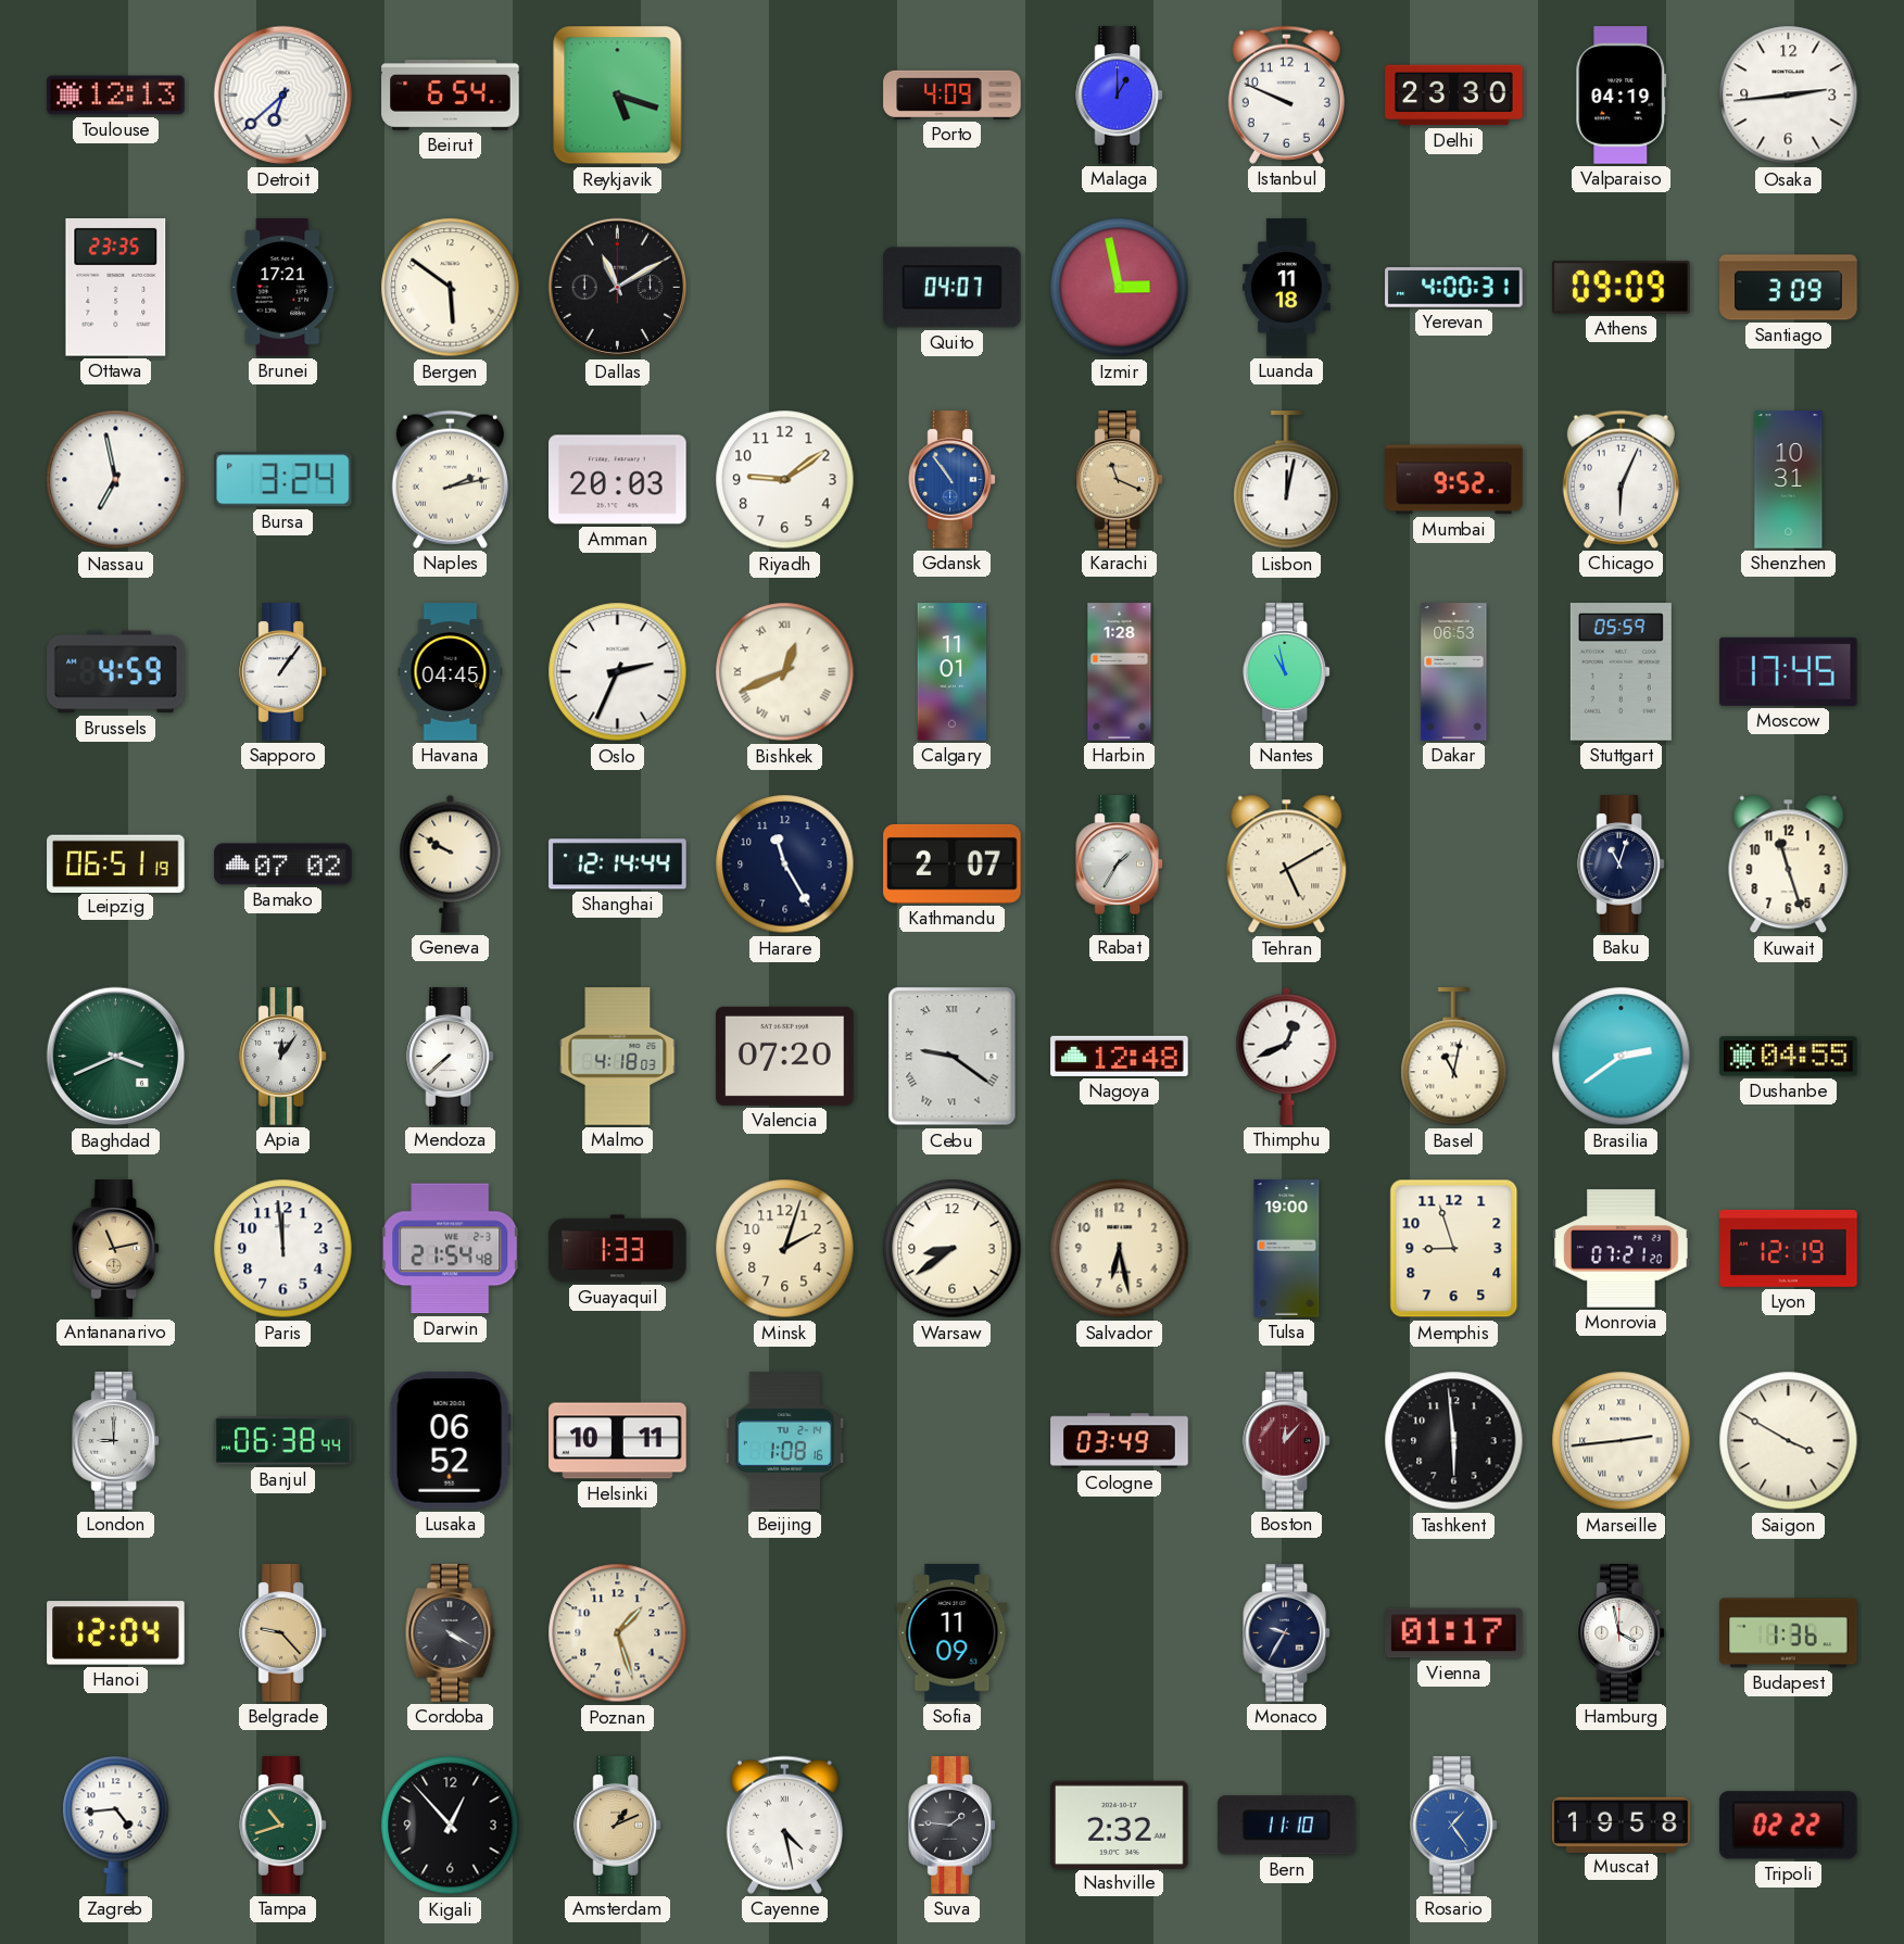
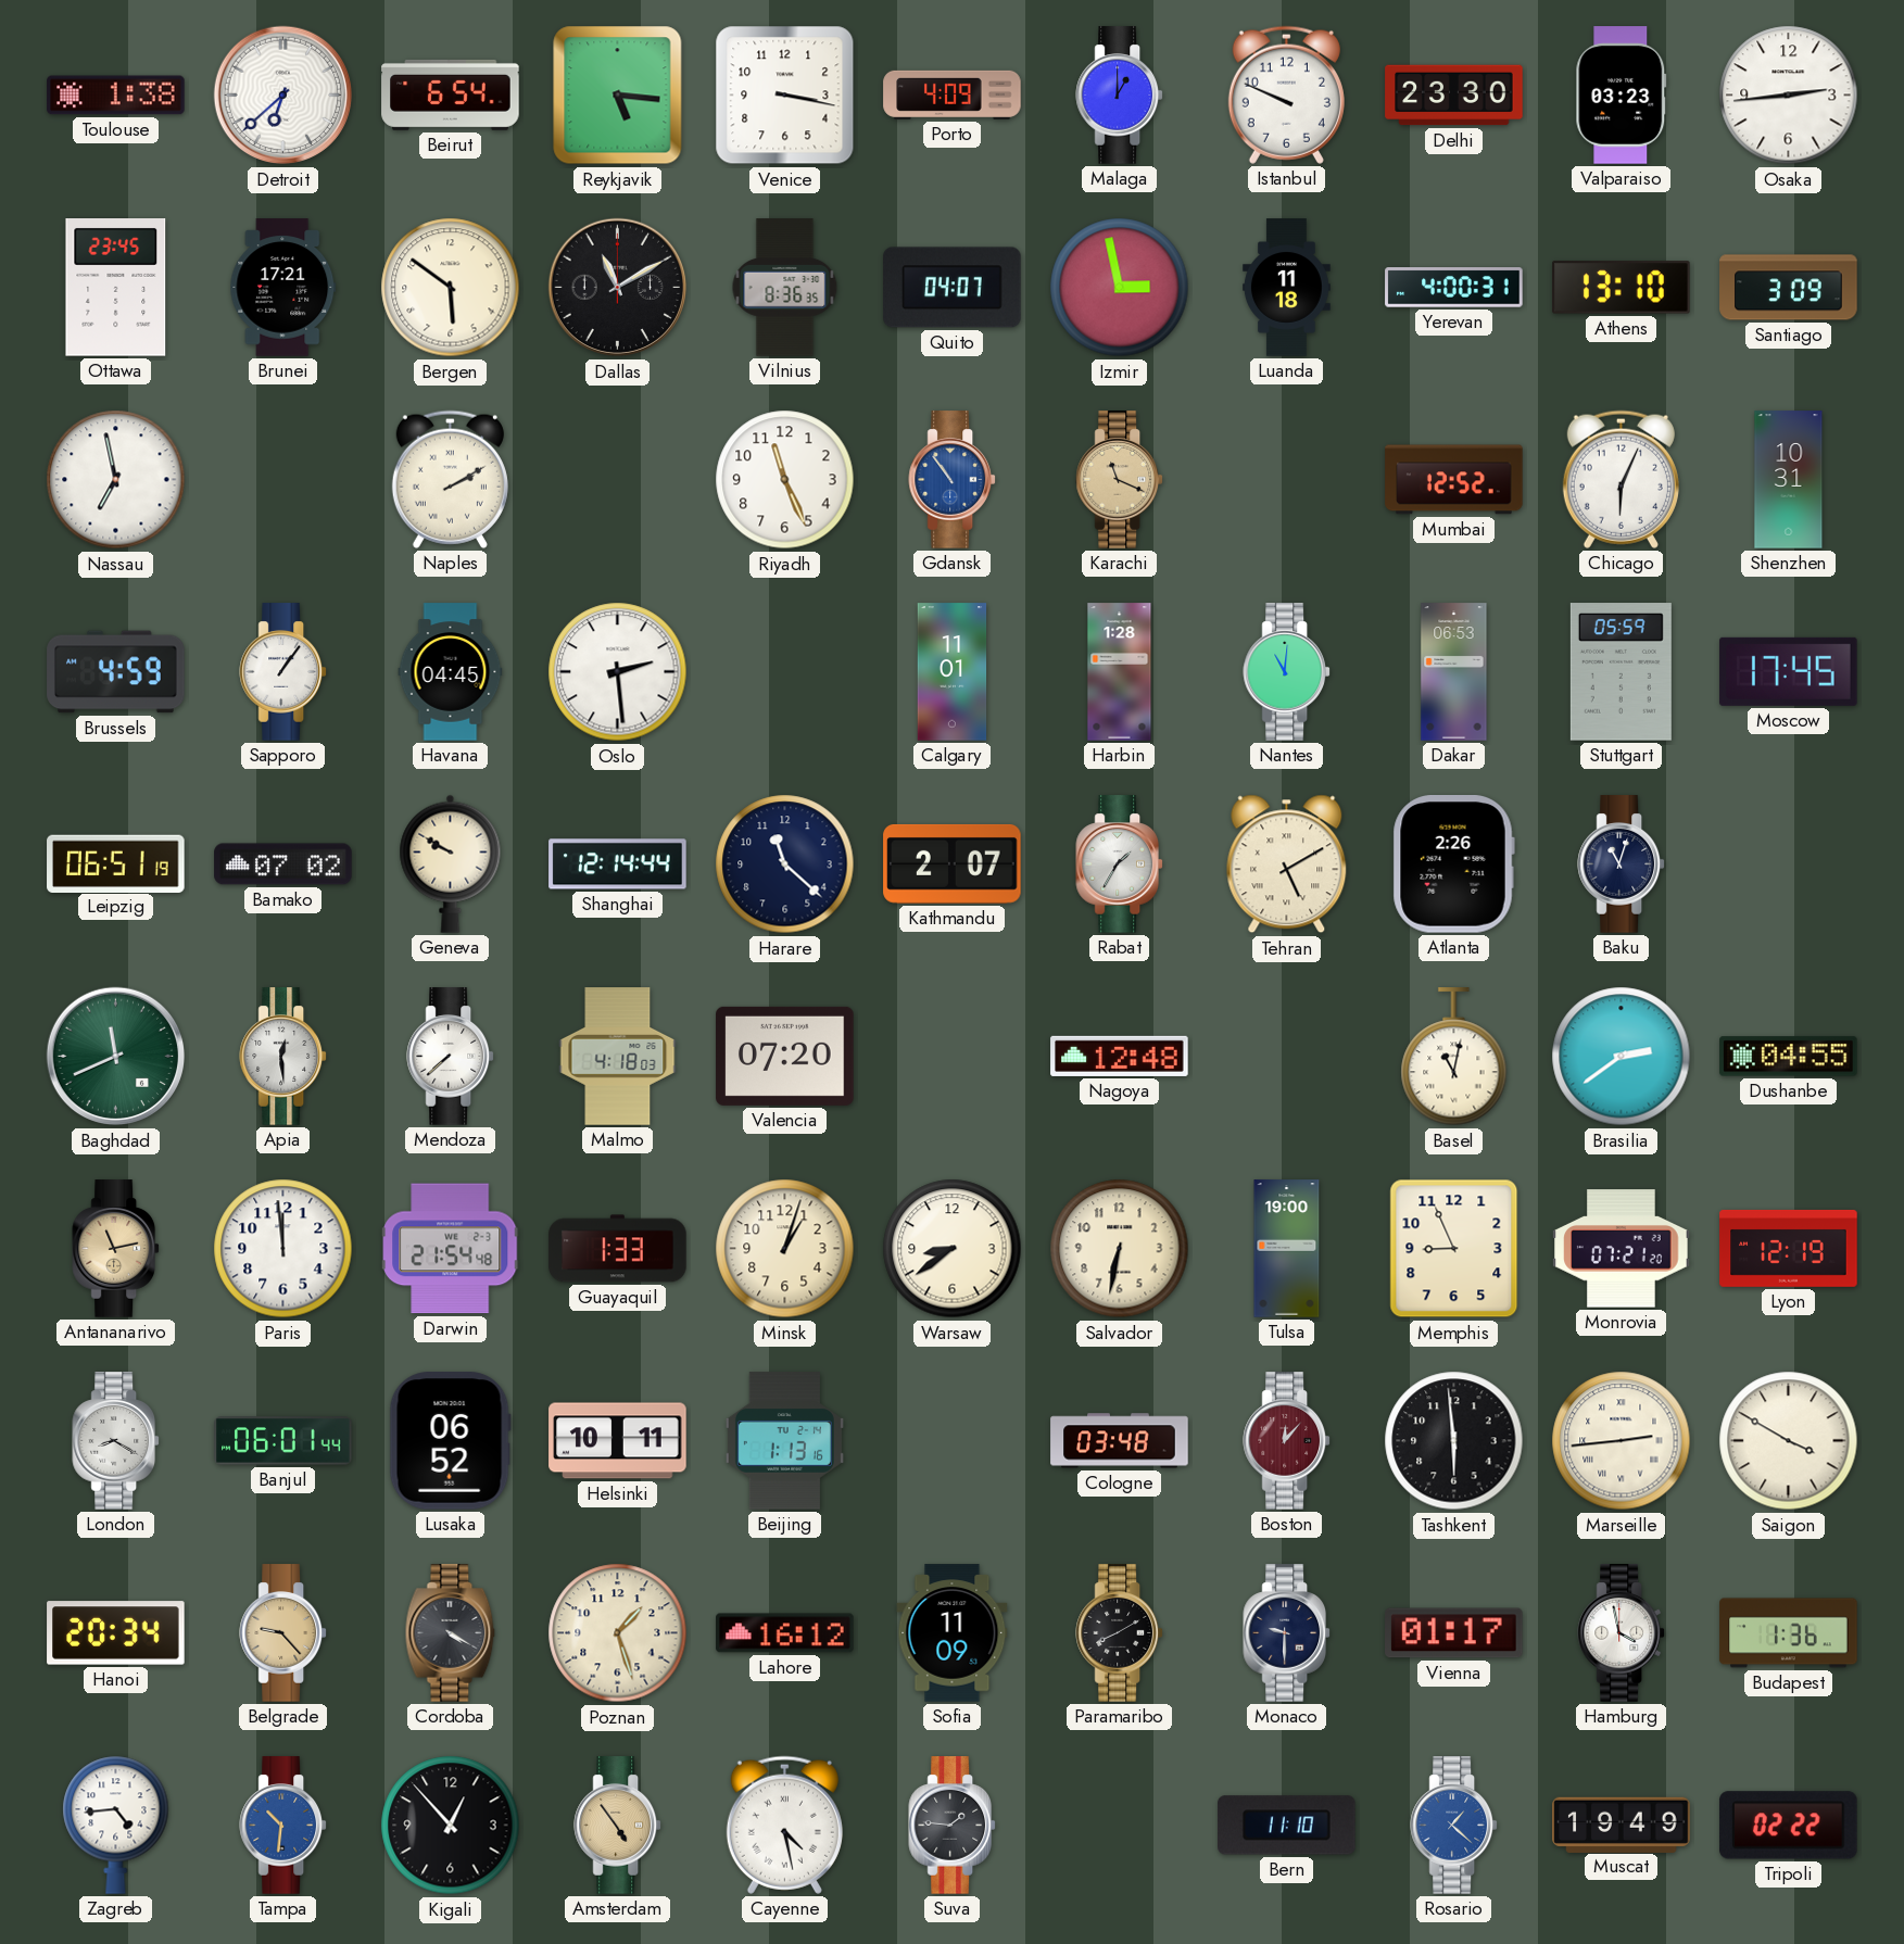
Toulouse: 12:13 -> 1:38
Reykjavik: 5:18 -> 5:16
Venice: none -> 3:17
Valparaiso: 04:19 -> 03:23
Ottawa: 23:35 -> 23:45
Vilnius: none -> 8:36
Athens: 09:09 -> 13:10
Bursa: 3:24 -> none
Naples: 2:13 -> 2:10
Amman: 20:03 -> none
Riyadh: 9:09 -> 11:26
Lisbon: 12:02 -> none
Mumbai: 9:52 -> 12:52
Oslo: 2:34 -> 2:29
Bishkek: 12:41 -> none
Nantes: 10:58 -> 11:01
Harare: 11:25 -> 11:22
Atlanta: none -> 2:26
Kuwait: 11:27 -> none
Baghdad: 3:41 -> 11:41
Apia: 12:06 -> 12:29
Cebu: 9:21 -> none
Thimphu: 12:41 -> none
Minsk: 2:03 -> 1:03
Salvador: 6:28 -> 6:32
Memphis: 8:57 -> 8:56
London: 9:00 -> 8:20
Banjul: 06:38 -> 06:01
Beijing: 1:08 -> 1:13
Cologne: 03:49 -> 03:48
Hanoi: 12:04 -> 20:34
Lahore: none -> 16:12
Paramaribo: none -> 8:10
Monaco: 9:35 -> 9:30
Tampa: 10:42 -> 10:31
Tampa dial: green -> blue
Amsterdam: 1:11 -> 4:54
Nashville: 2:32 -> none
Rosario: 1:24 -> 1:22
Muscat: 19:58 -> 19:49
